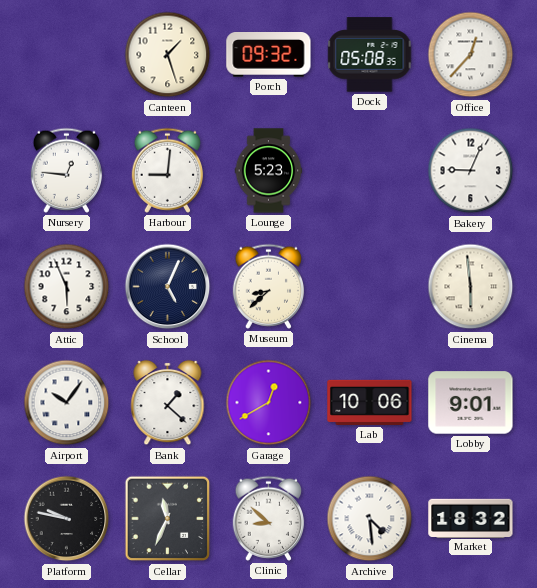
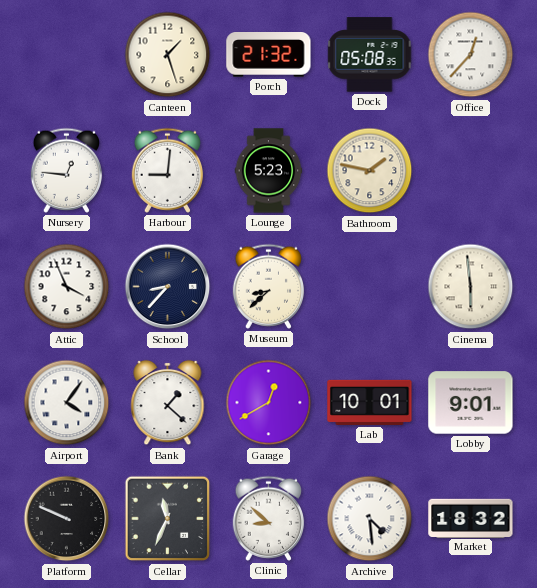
Porch: 09:32 -> 21:32
Bathroom: none -> 1:47
Bakery: 9:04 -> none
Attic: 5:56 -> 3:56
School: 5:04 -> 8:37
Airport: 10:06 -> 4:06
Lab: 10:06 -> 10:01
Platform: 9:47 -> 9:49
